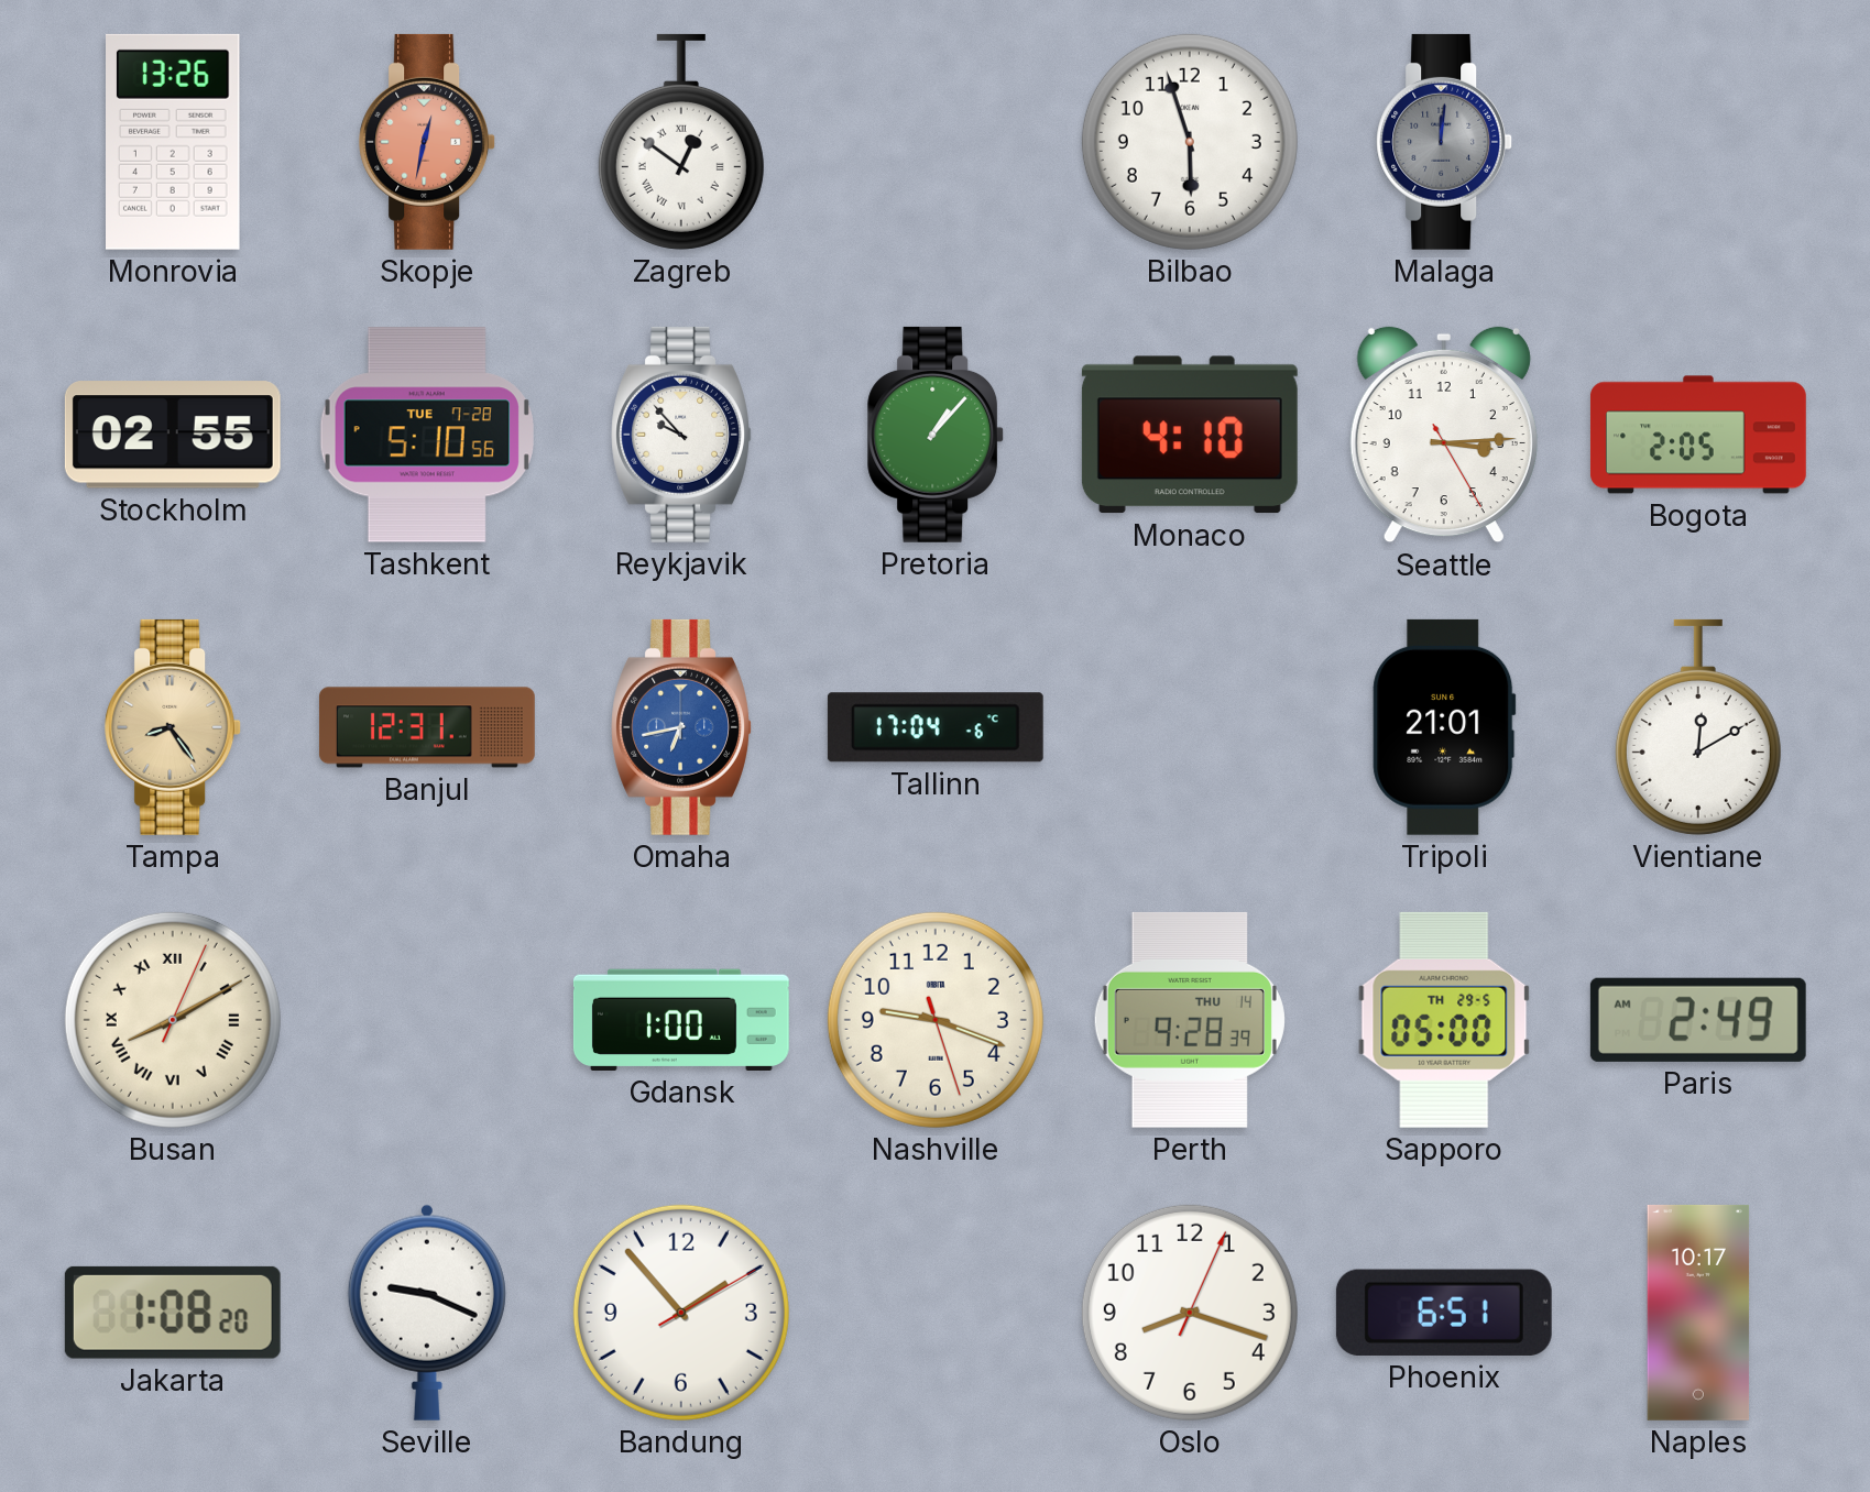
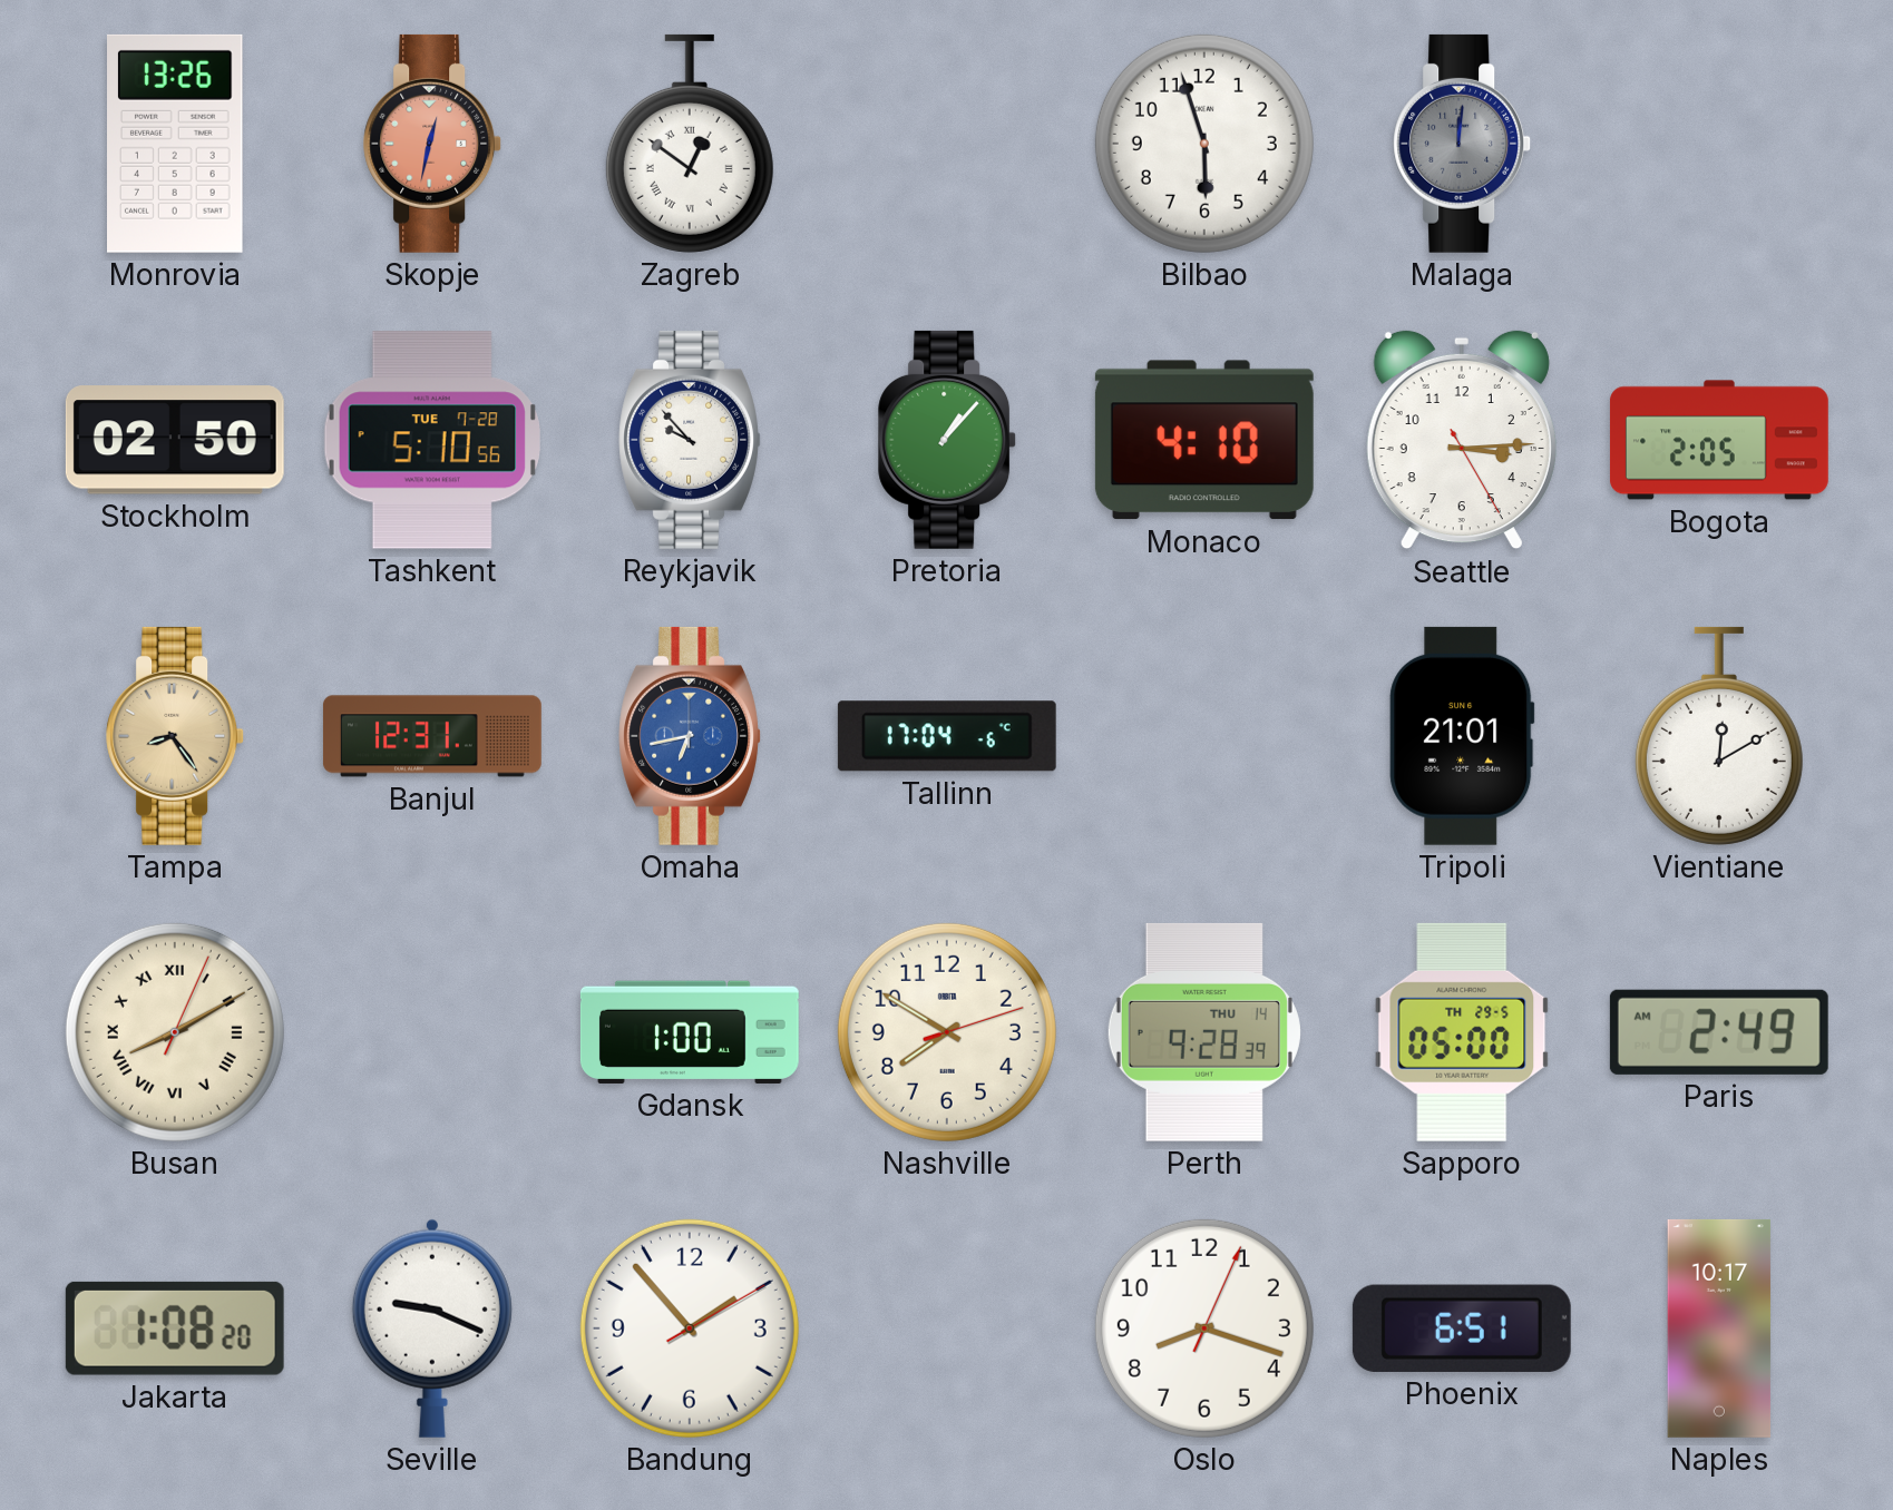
Stockholm: 02:55 -> 02:50
Nashville: 9:18 -> 7:50
